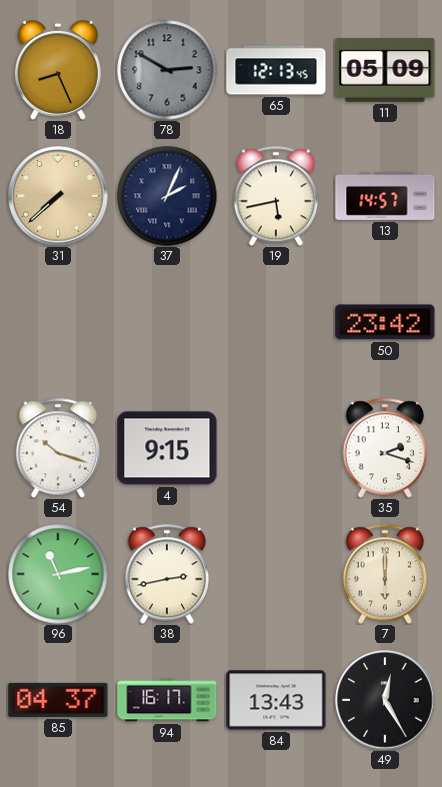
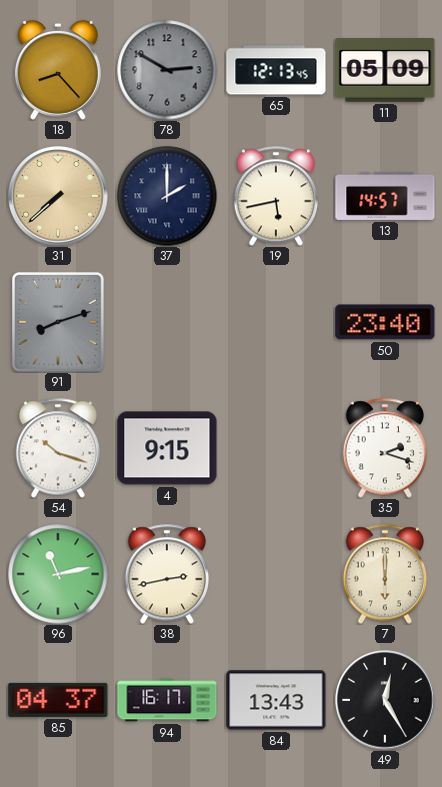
18: 8:26 -> 8:23
37: 2:04 -> 2:00
91: none -> 8:12
50: 23:42 -> 23:40
